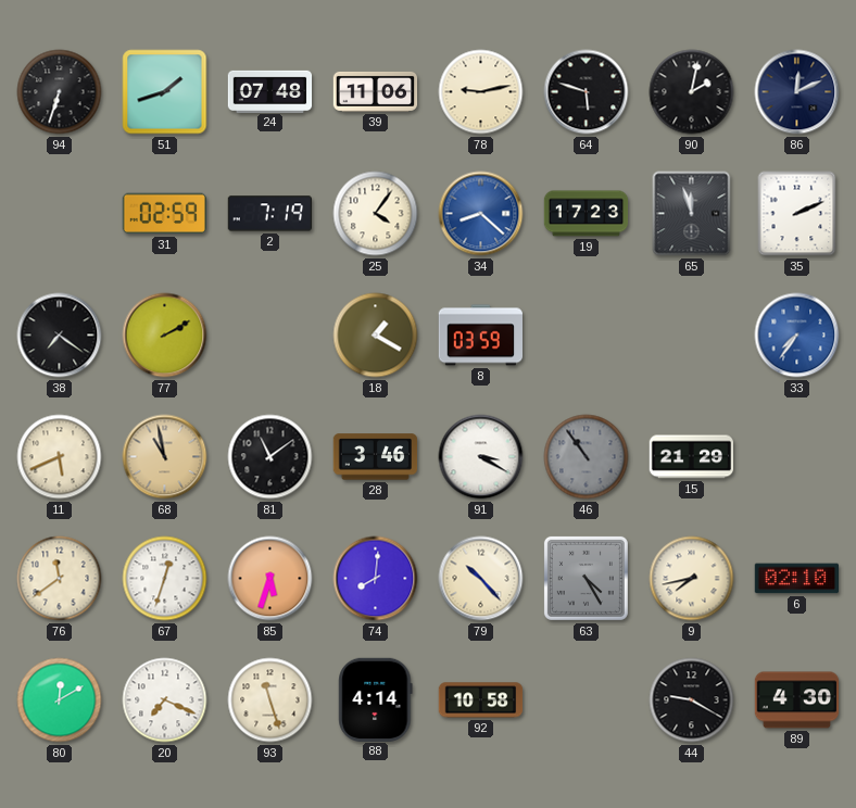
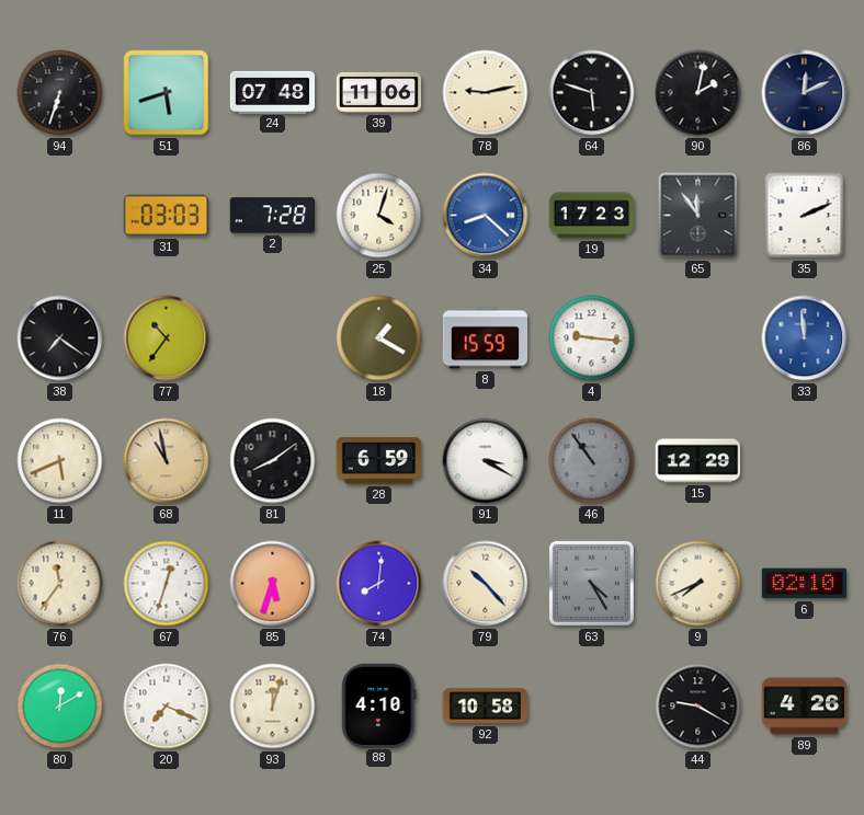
51: 1:42 -> 5:42
31: 02:59 -> 03:03
2: 7:19 -> 7:28
25: 4:06 -> 4:03
65: 11:57 -> 11:54
77: 2:10 -> 10:36
8: 03:59 -> 15:59
4: none -> 9:16
33: 7:36 -> 11:59
81: 11:09 -> 8:09
28: 3:46 -> 6:59
15: 21:29 -> 12:29
76: 11:39 -> 11:36
9: 7:43 -> 7:41
93: 11:27 -> 12:03
88: 4:14 -> 4:10
89: 4:30 -> 4:26
